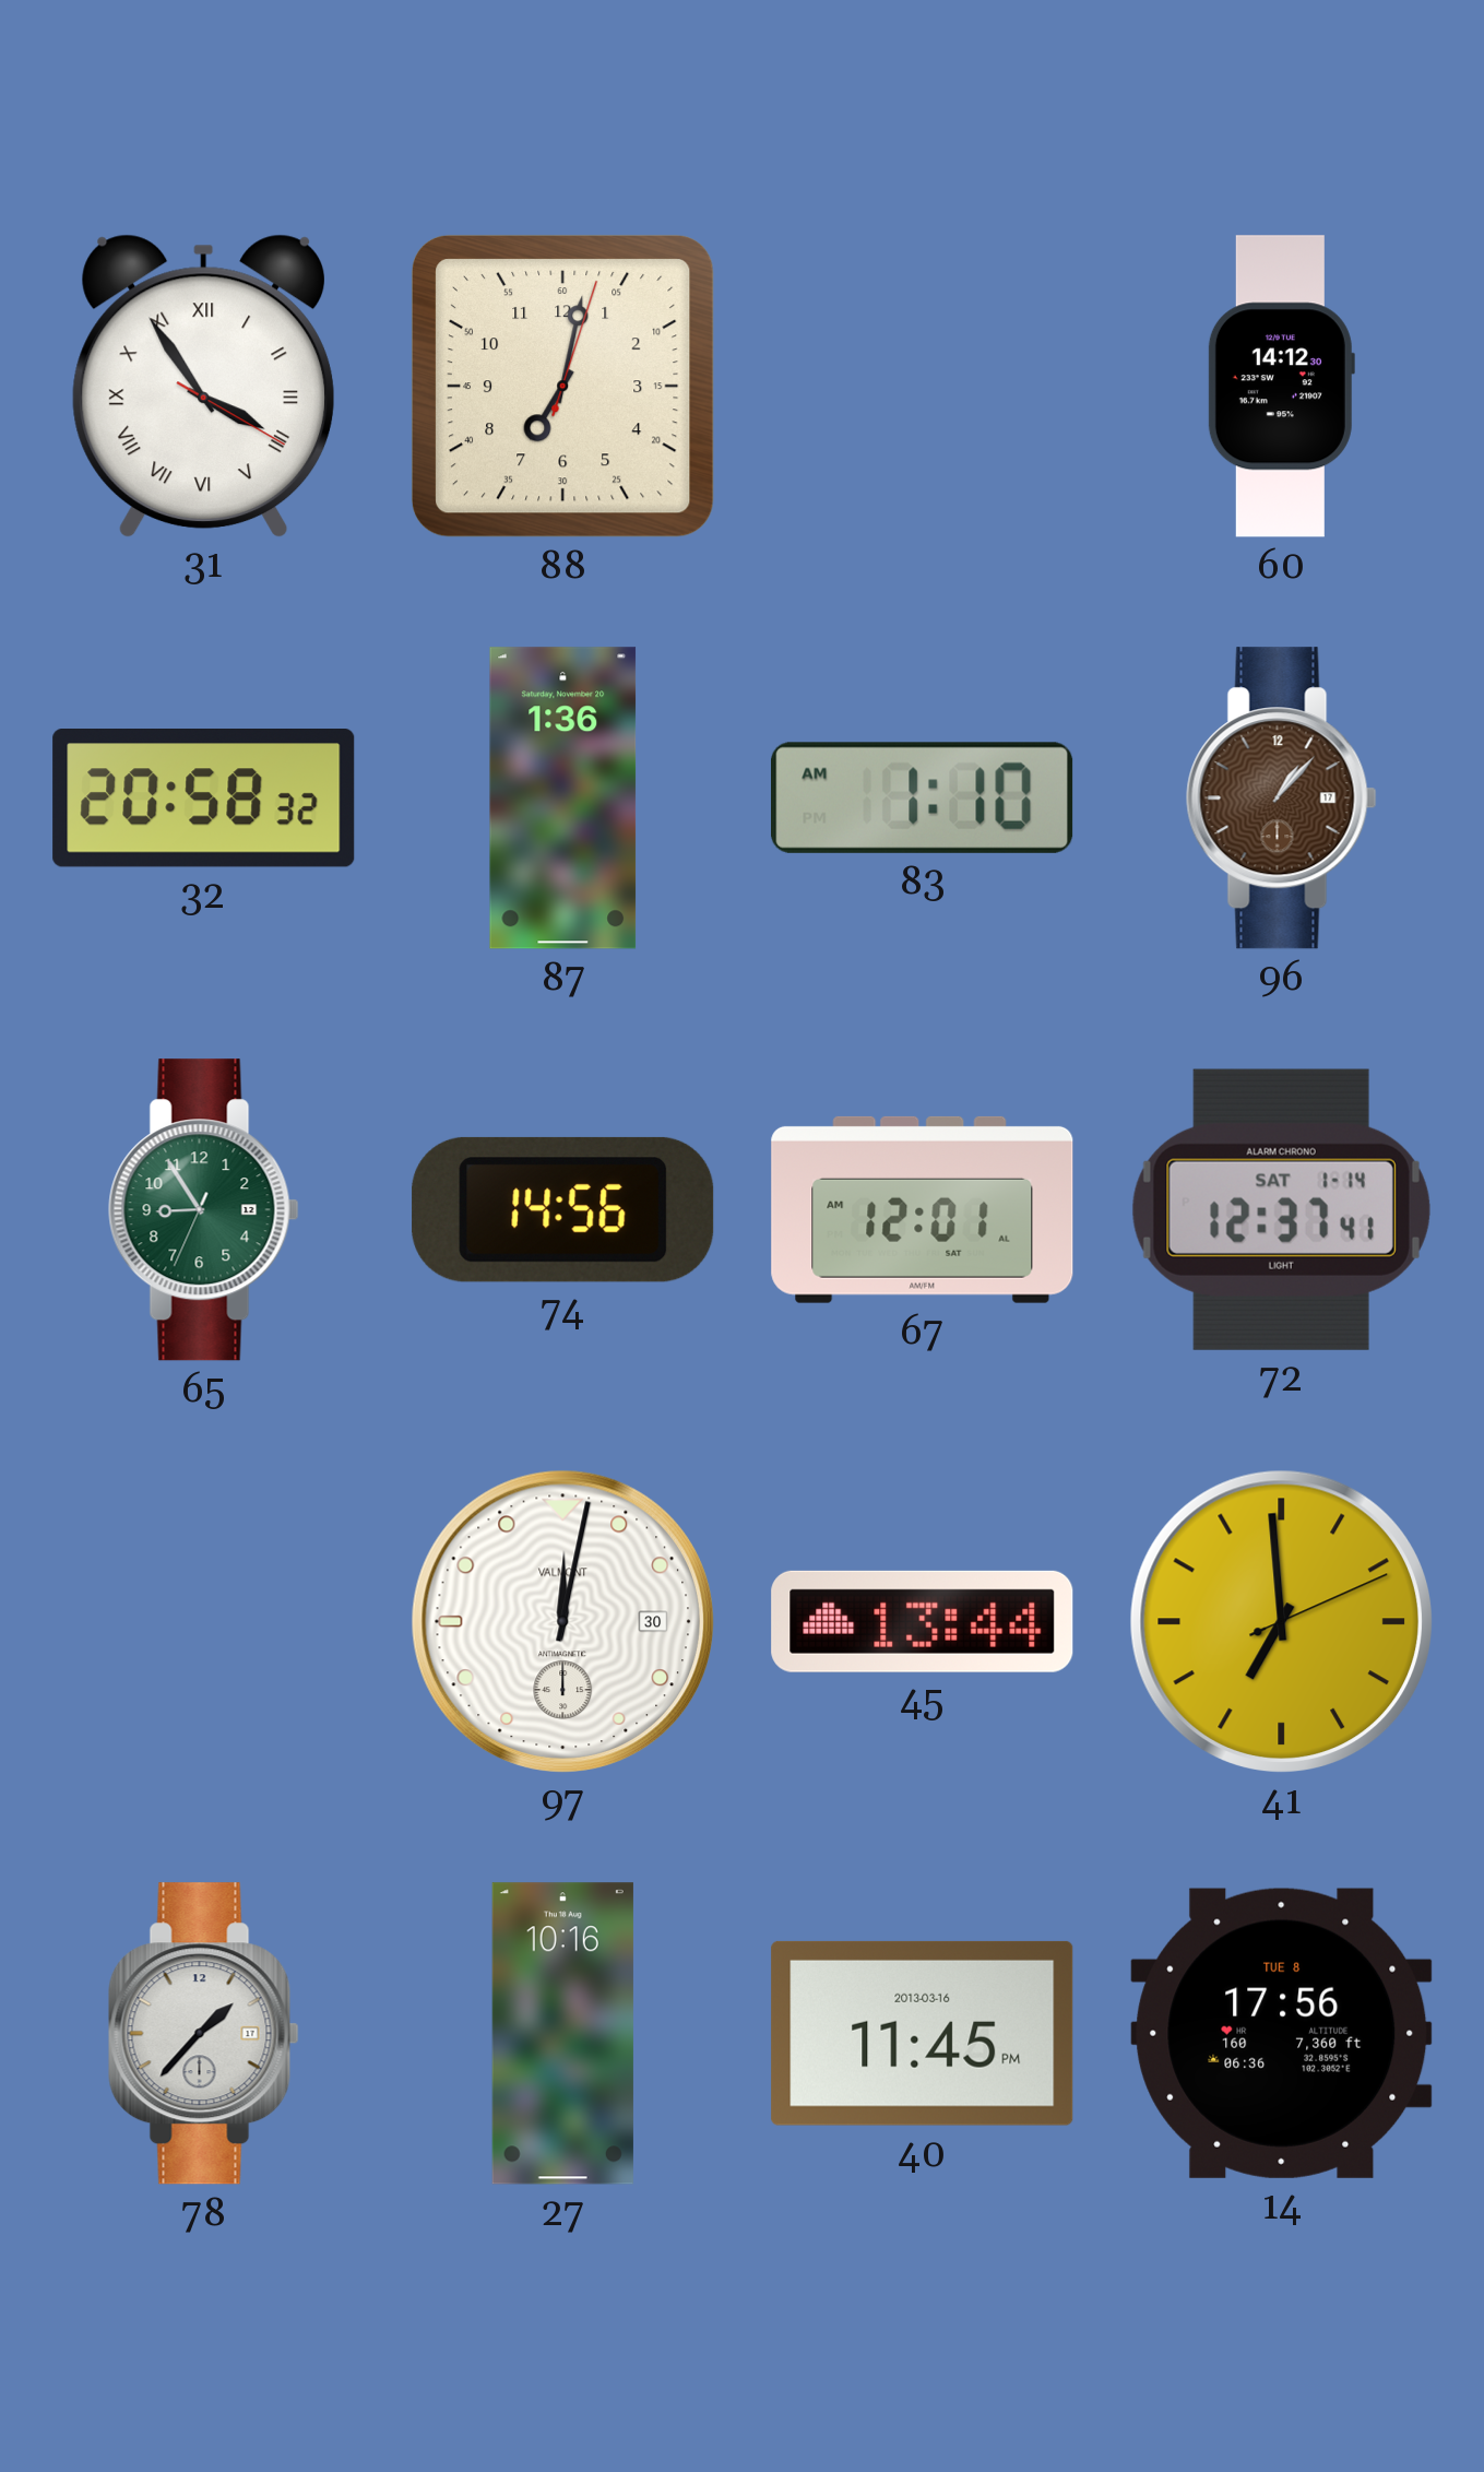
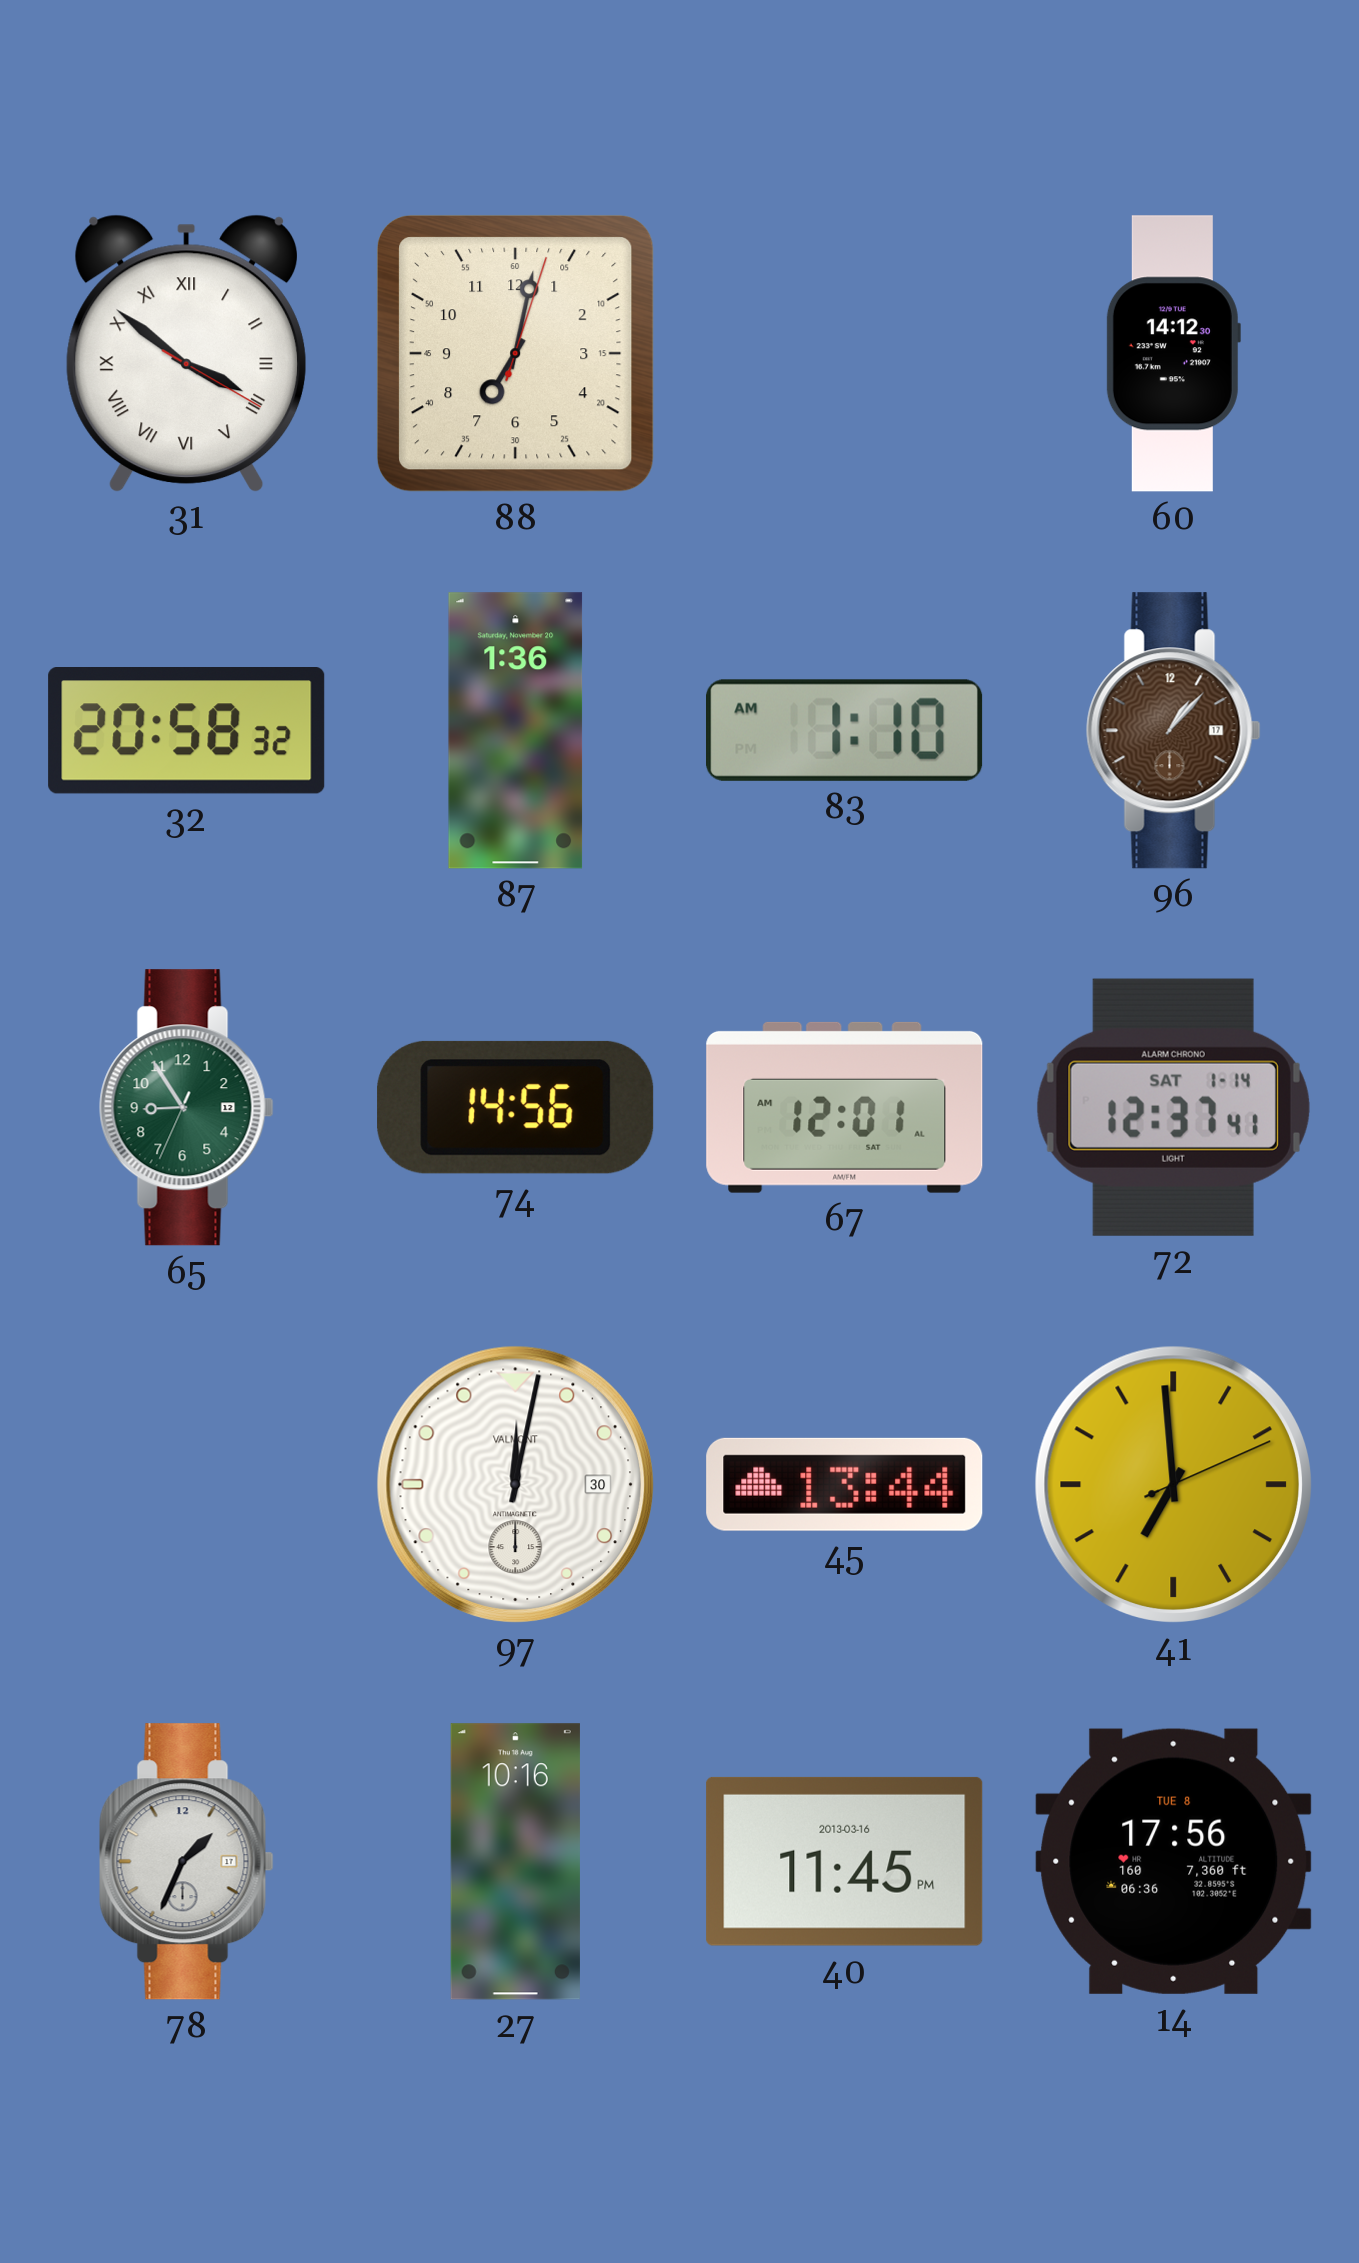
31: 3:54 -> 3:51
78: 1:37 -> 1:34
